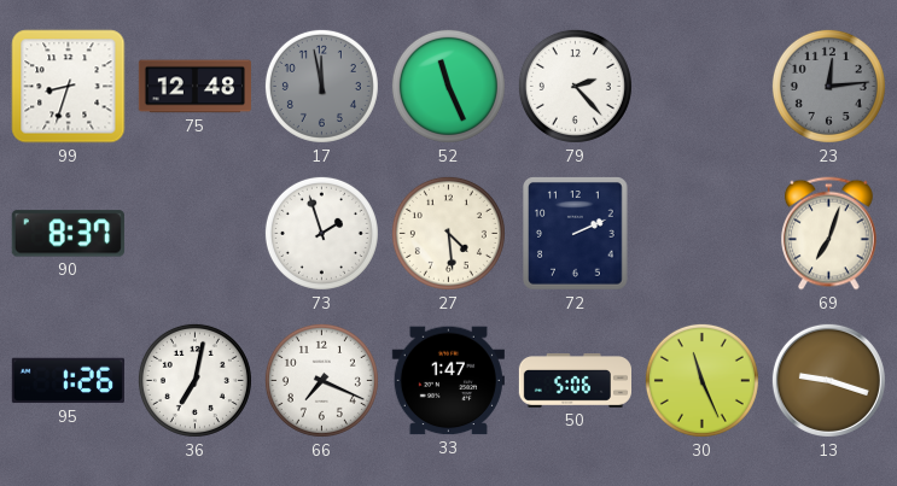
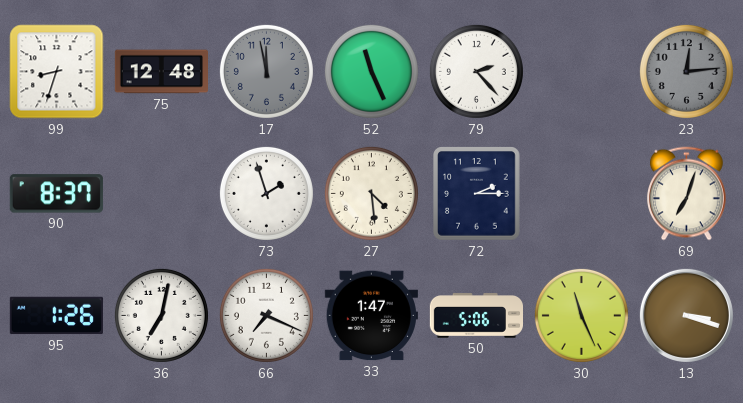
72: 2:11 -> 2:15
13: 9:18 -> 3:18
